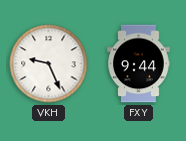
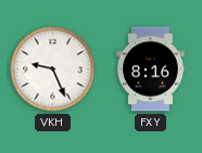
FXY: 9:44 -> 8:16
